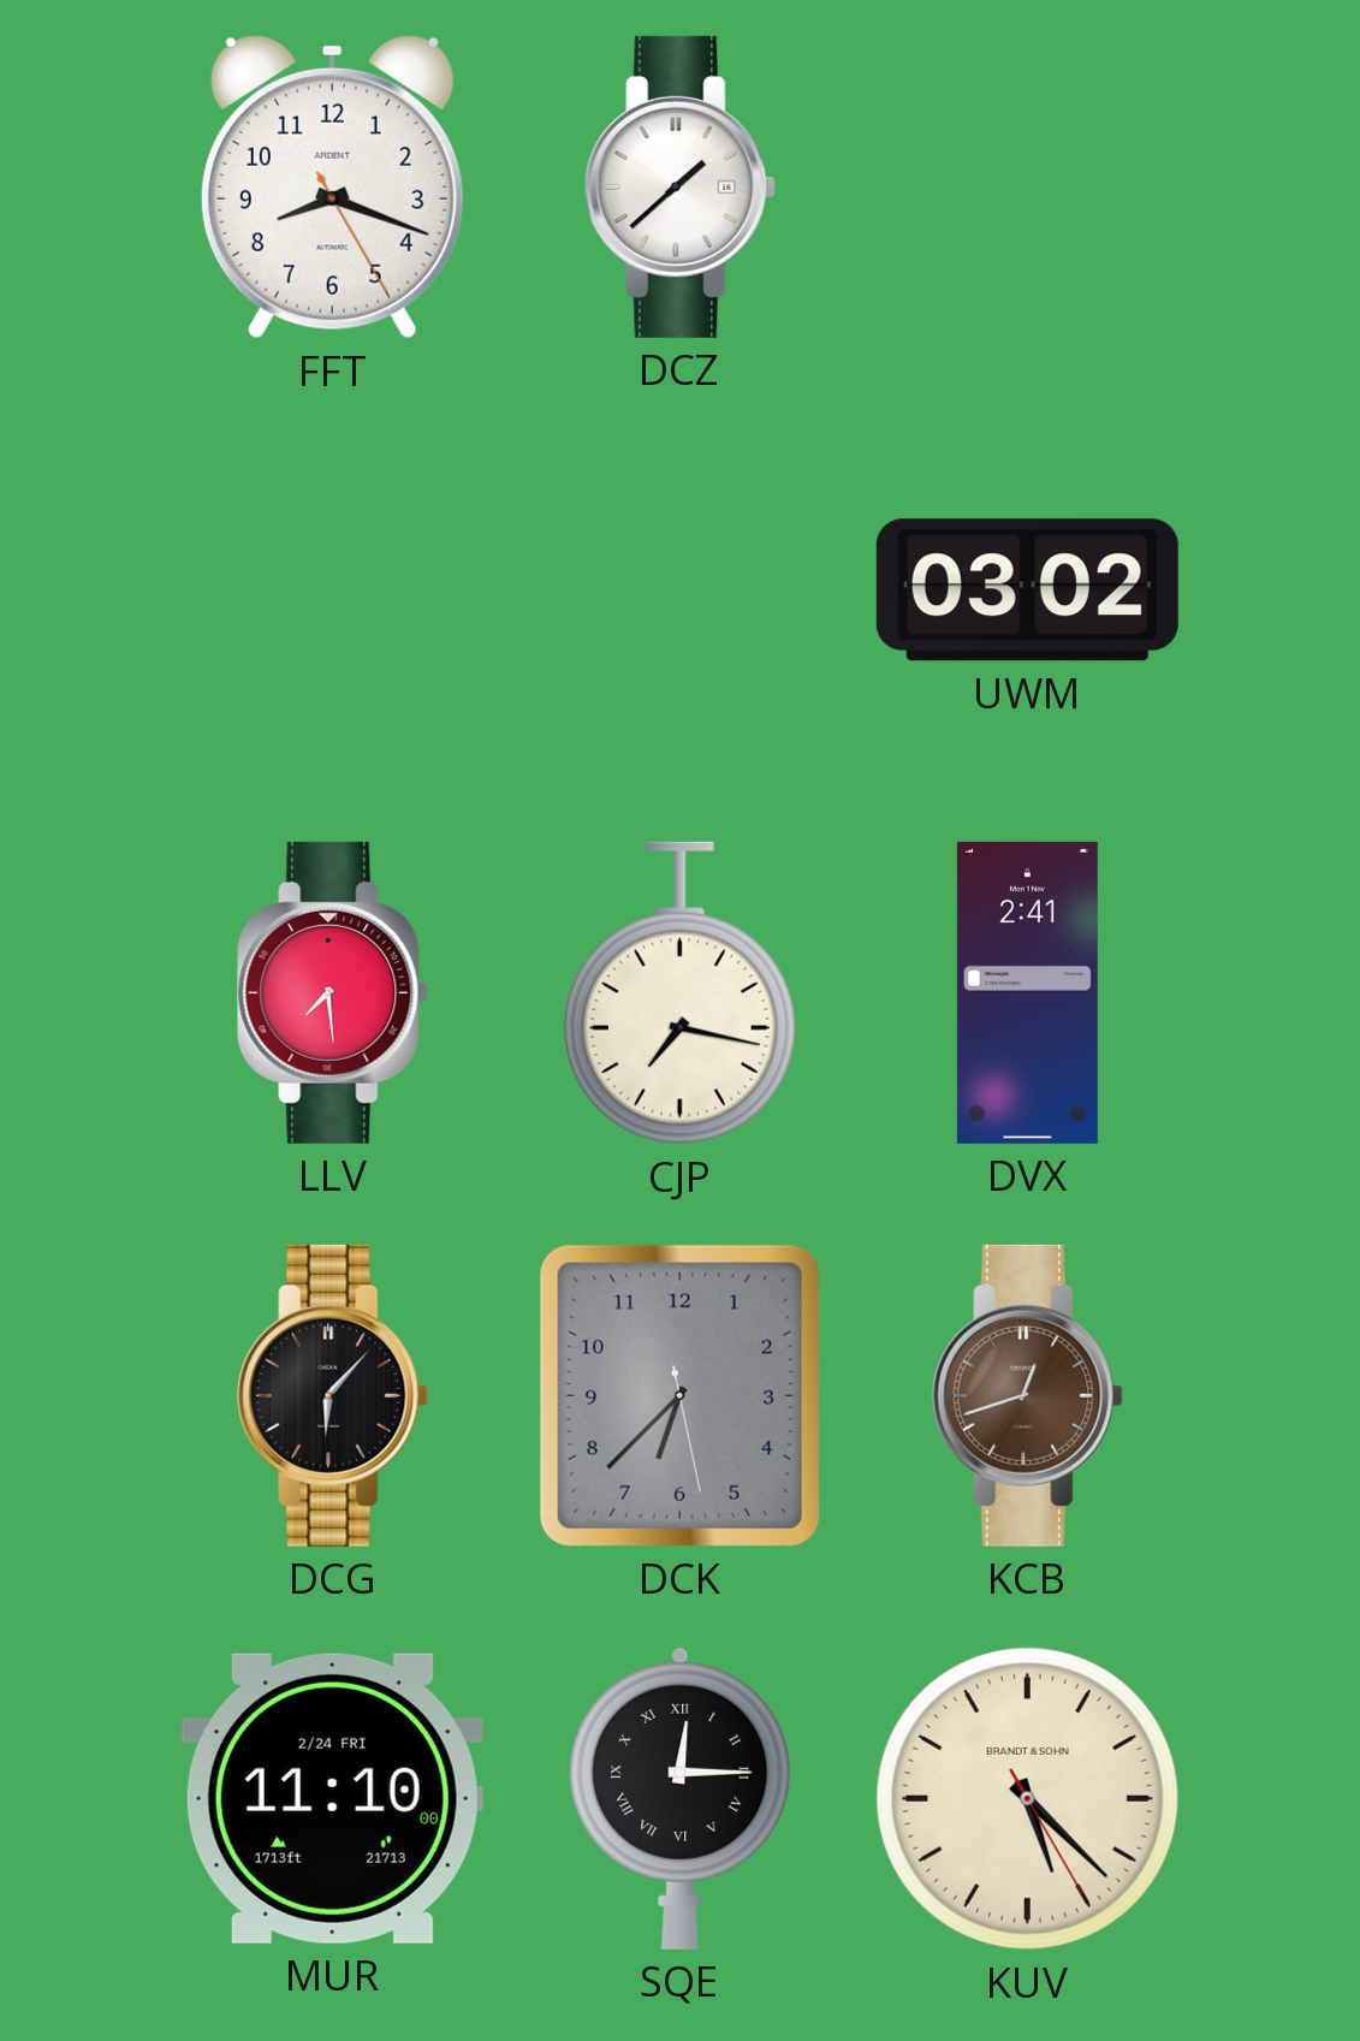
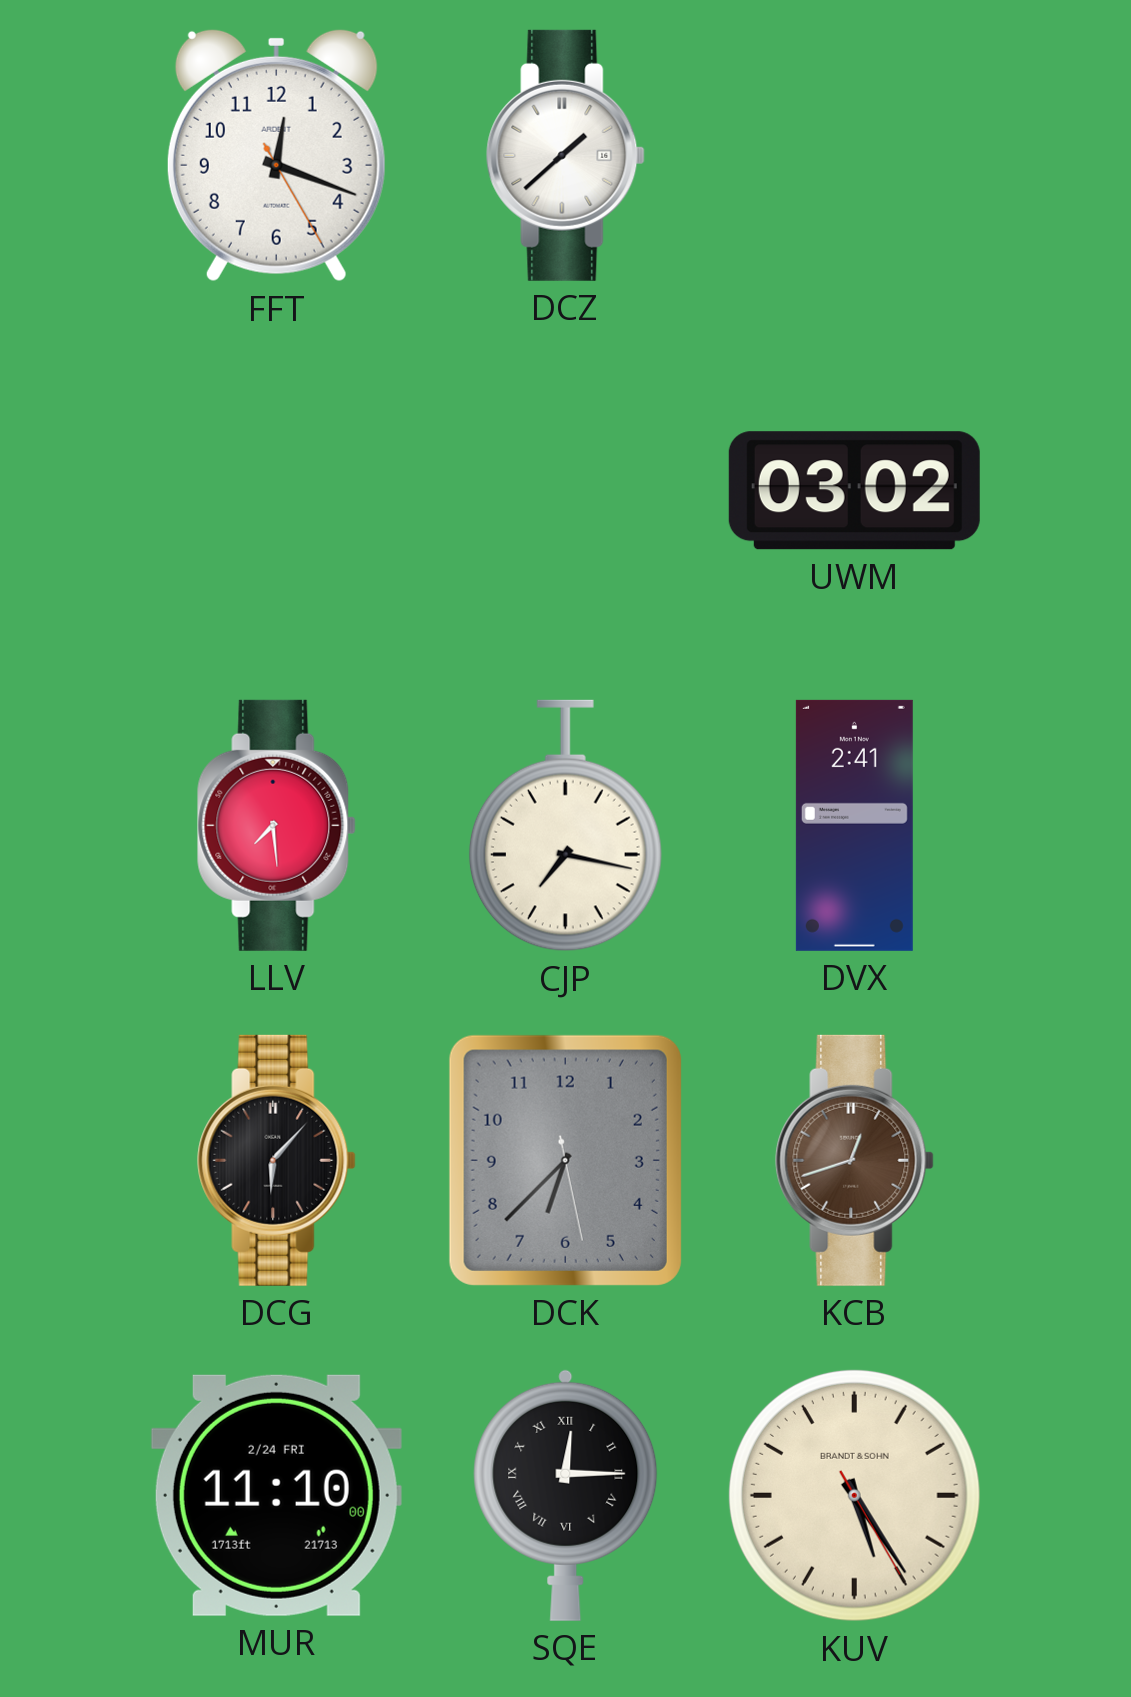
FFT: 8:18 -> 12:18
KUV: 5:22 -> 5:24
